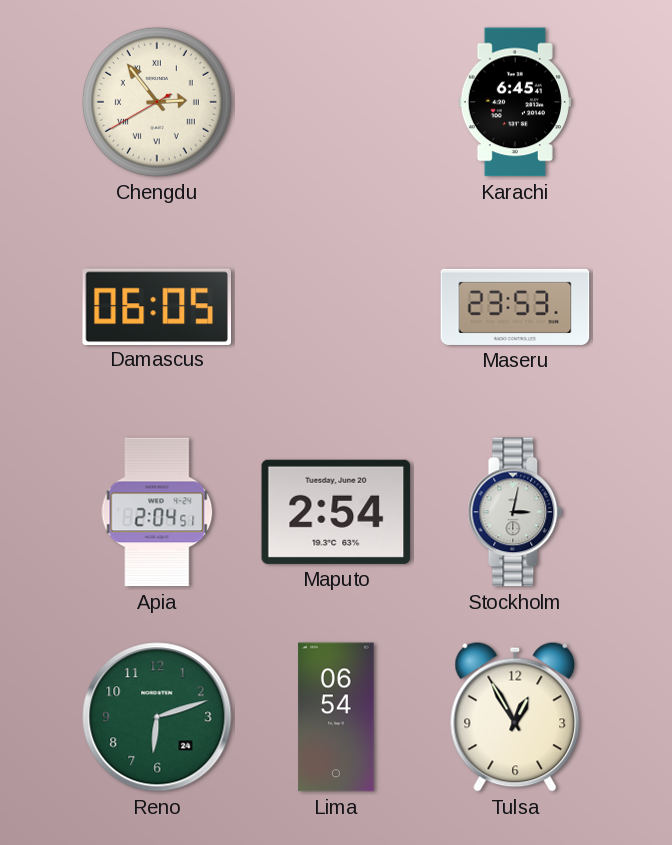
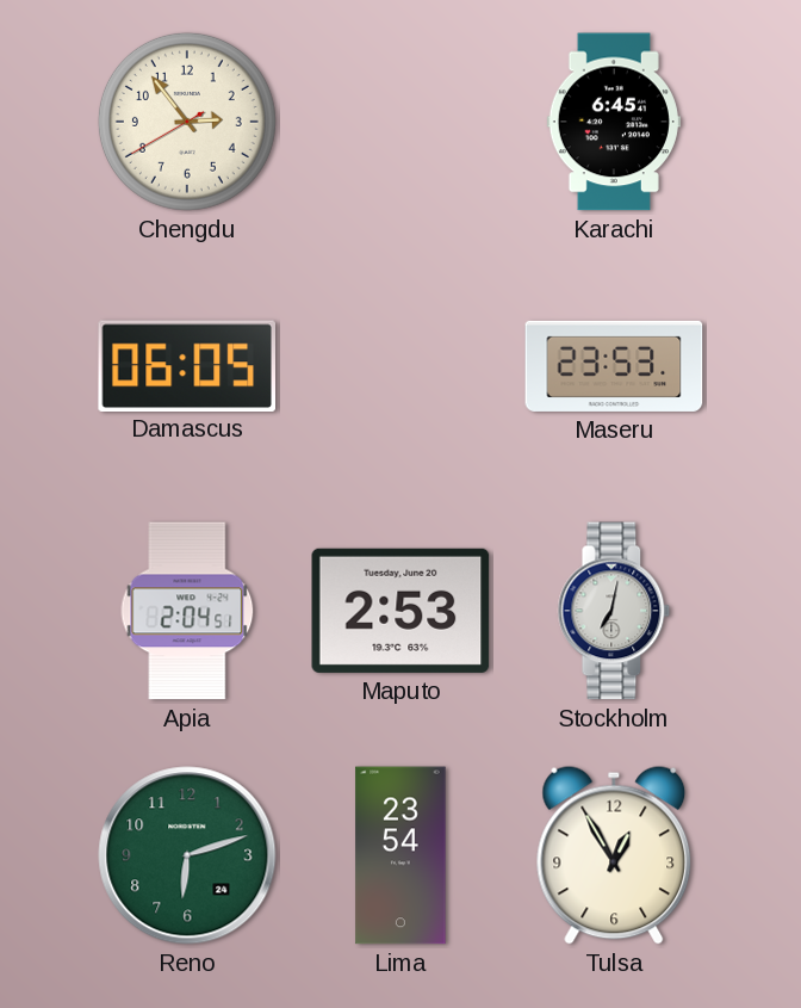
Chengdu numerals: Roman -> Arabic
Maputo: 2:54 -> 2:53
Stockholm: 3:02 -> 7:02
Lima: 06:54 -> 23:54
